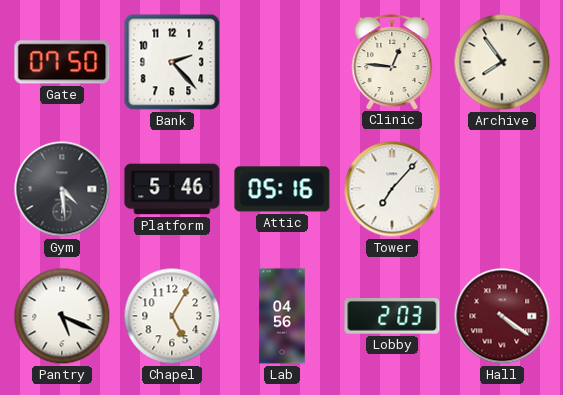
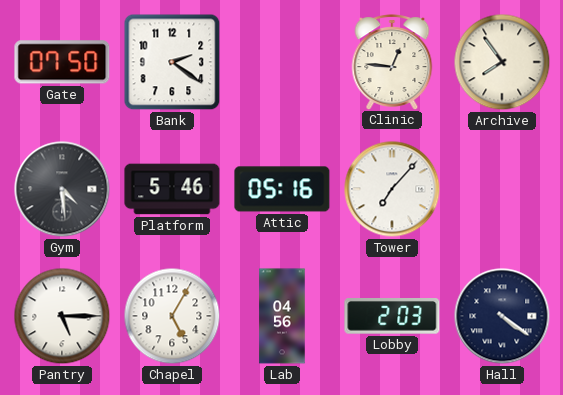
Bank: 2:23 -> 2:21
Pantry: 5:19 -> 5:15
Hall dial: burgundy -> navy
